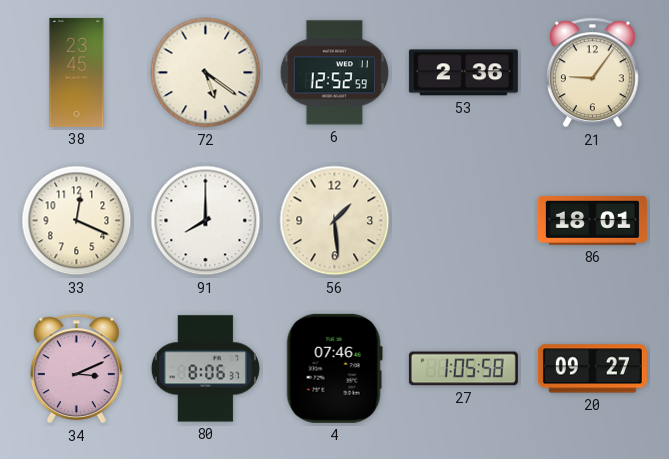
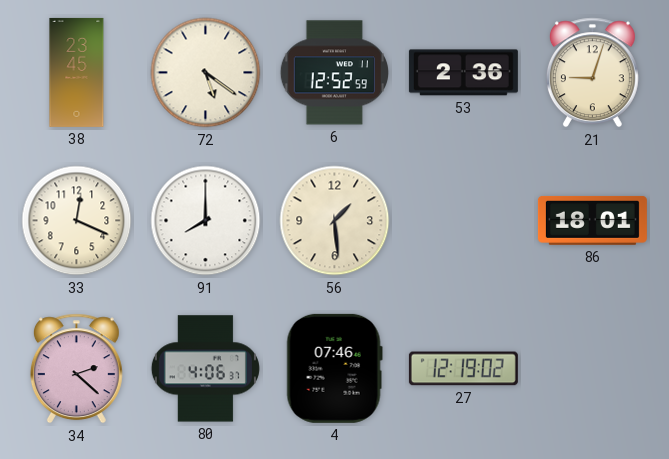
21: 9:06 -> 9:03
34: 3:11 -> 2:22
80: 8:06 -> 4:06
27: 1:05 -> 12:19
20: 09:27 -> none
